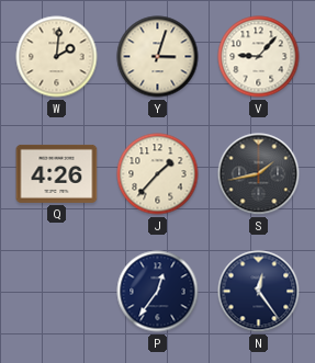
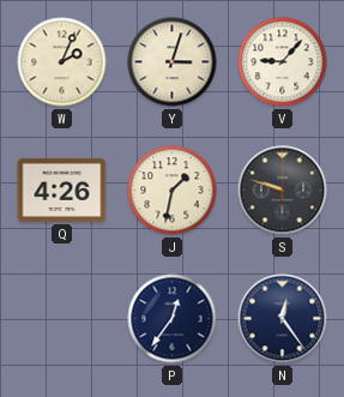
W: 2:01 -> 2:04
J: 1:37 -> 1:32
S: 1:43 -> 9:48
